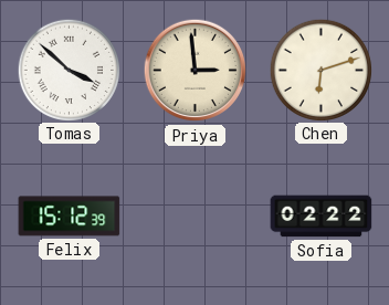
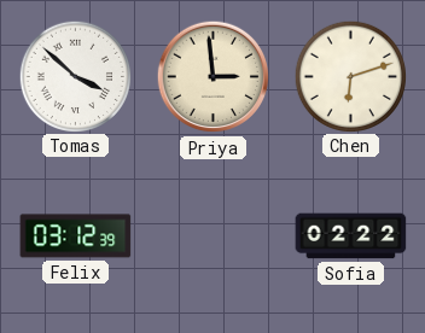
Felix: 15:12 -> 03:12
